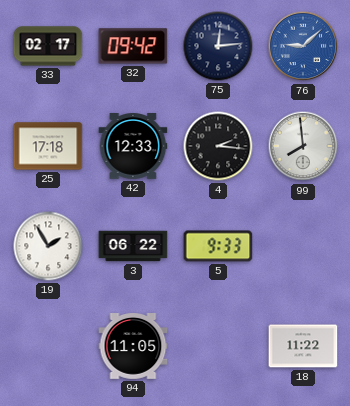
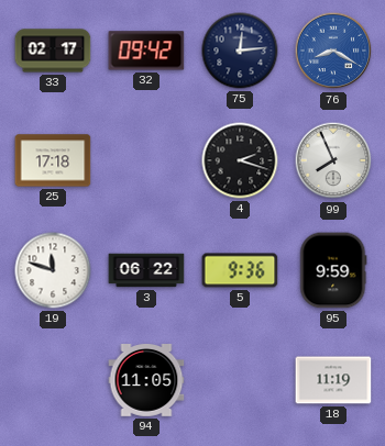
76: 9:08 -> 8:20
42: 12:33 -> none
4: 2:16 -> 2:18
99: 7:59 -> 7:56
19: 1:55 -> 11:48
5: 9:33 -> 9:36
95: none -> 9:59
18: 11:22 -> 11:19
